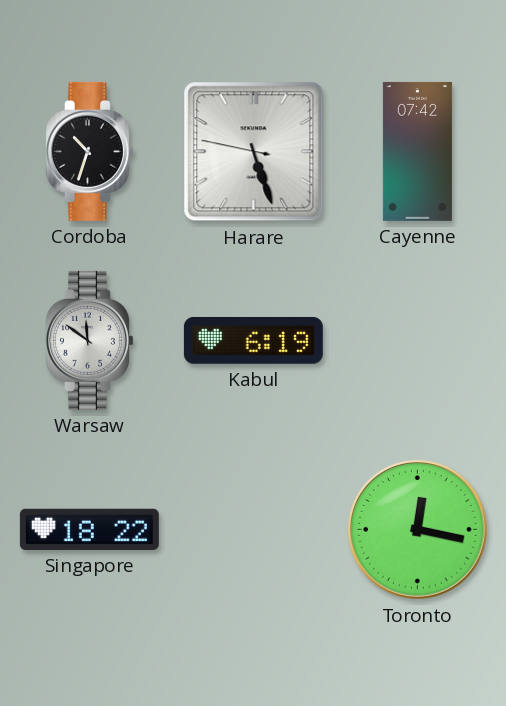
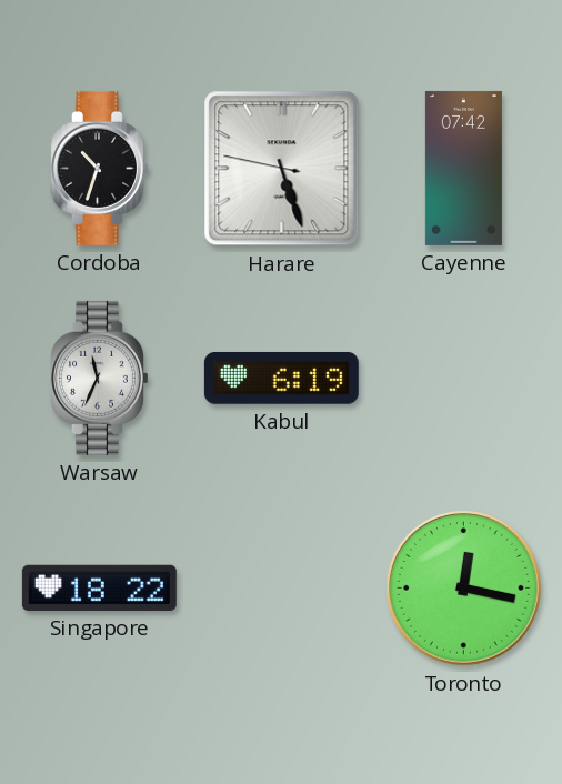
Warsaw: 11:51 -> 11:34
